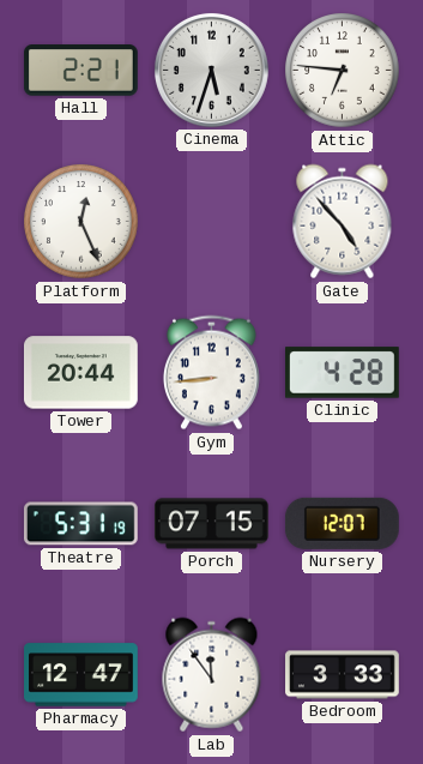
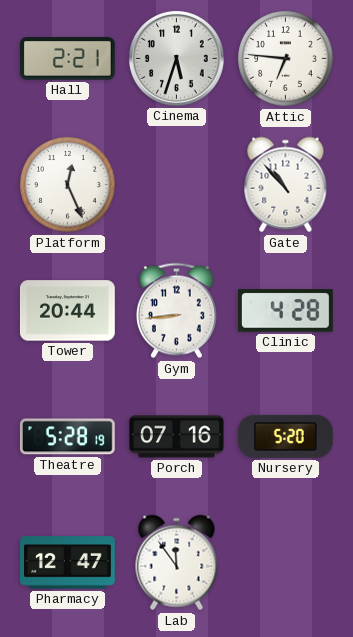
Gate: 4:53 -> 10:53
Theatre: 5:31 -> 5:28
Porch: 07:15 -> 07:16
Nursery: 12:07 -> 5:20
Bedroom: 3:33 -> none
